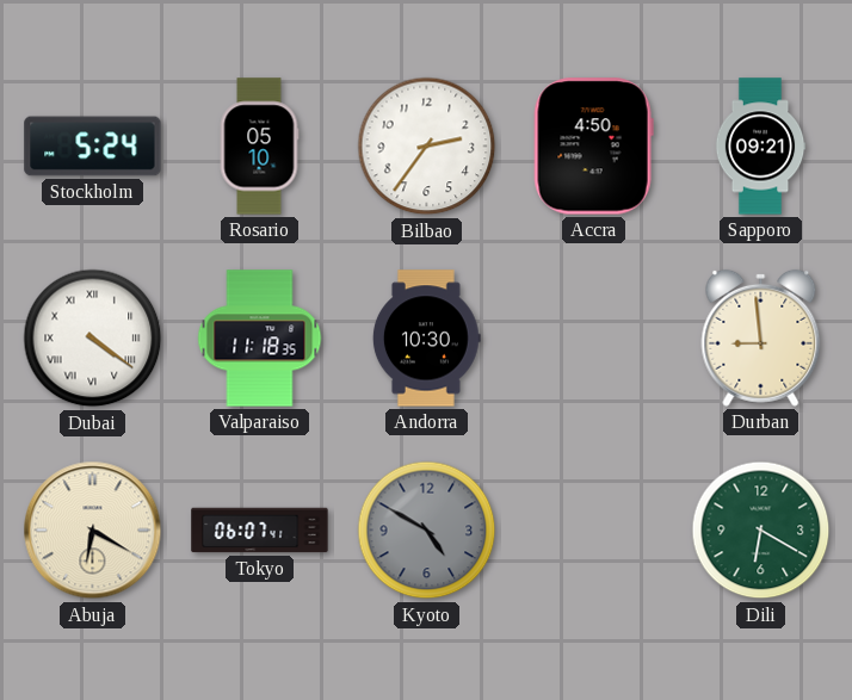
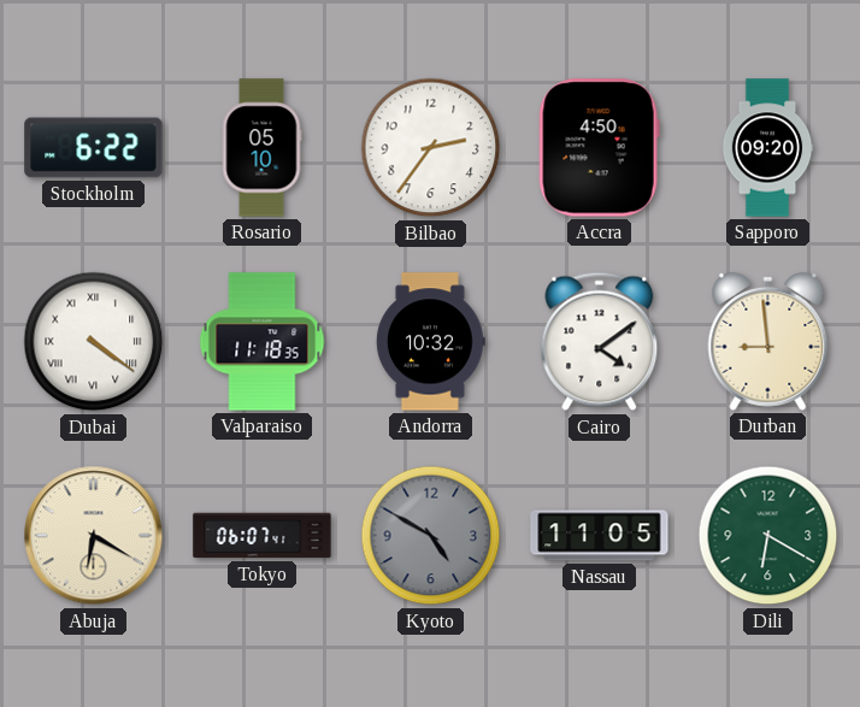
Stockholm: 5:24 -> 6:22
Sapporo: 09:21 -> 09:20
Andorra: 10:30 -> 10:32
Cairo: none -> 4:09
Nassau: none -> 11:05
